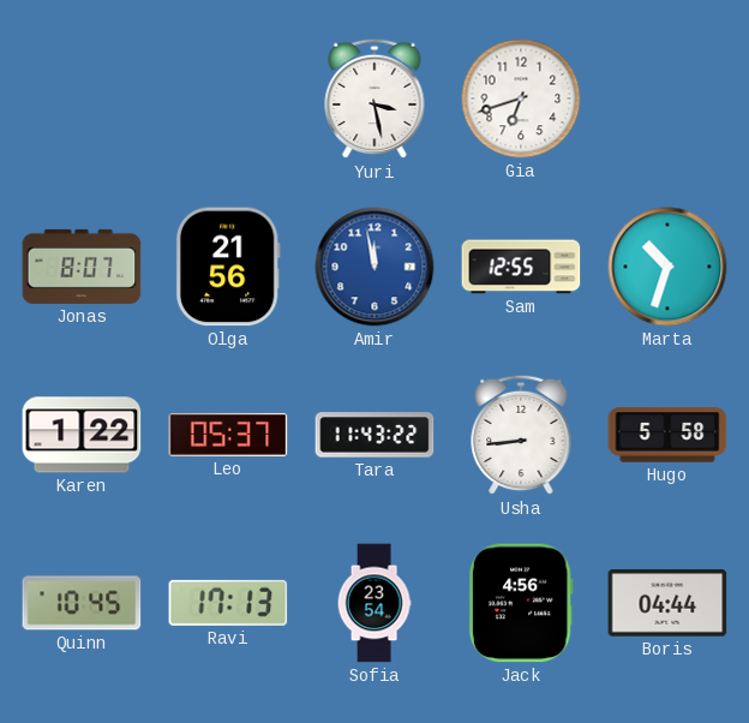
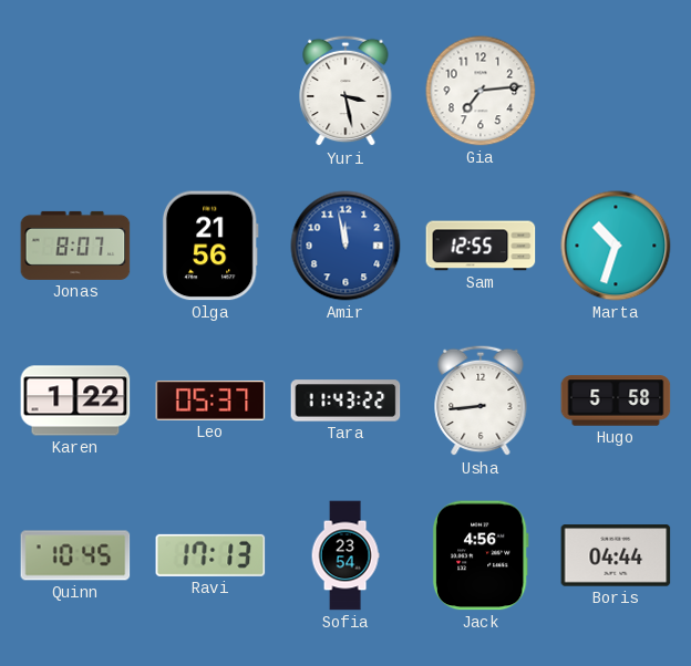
Gia: 6:42 -> 7:14
